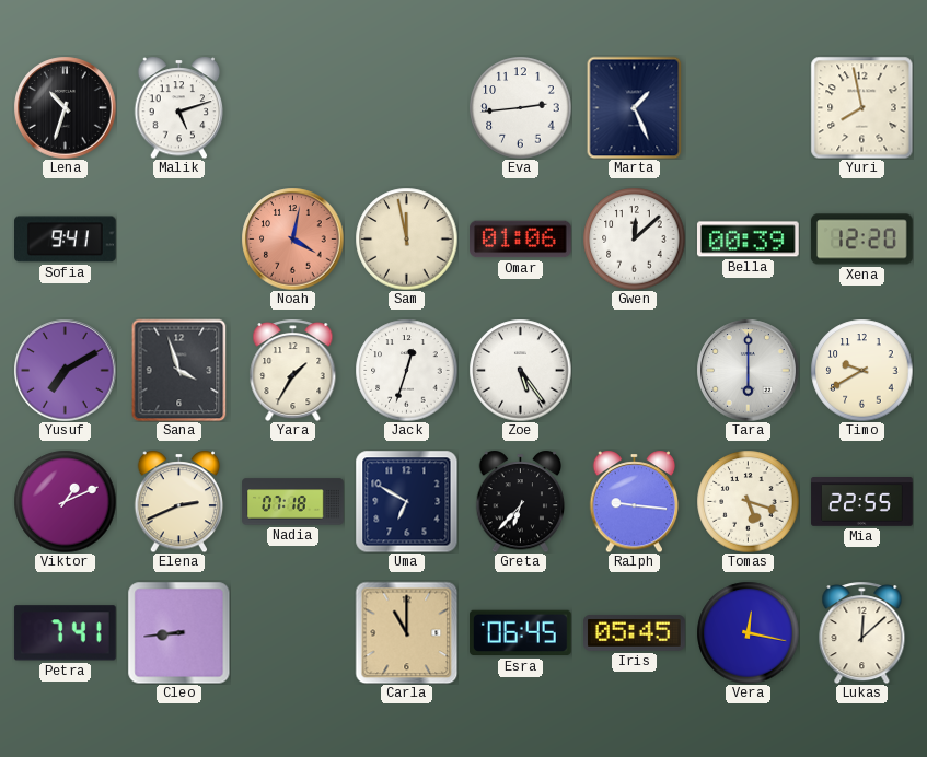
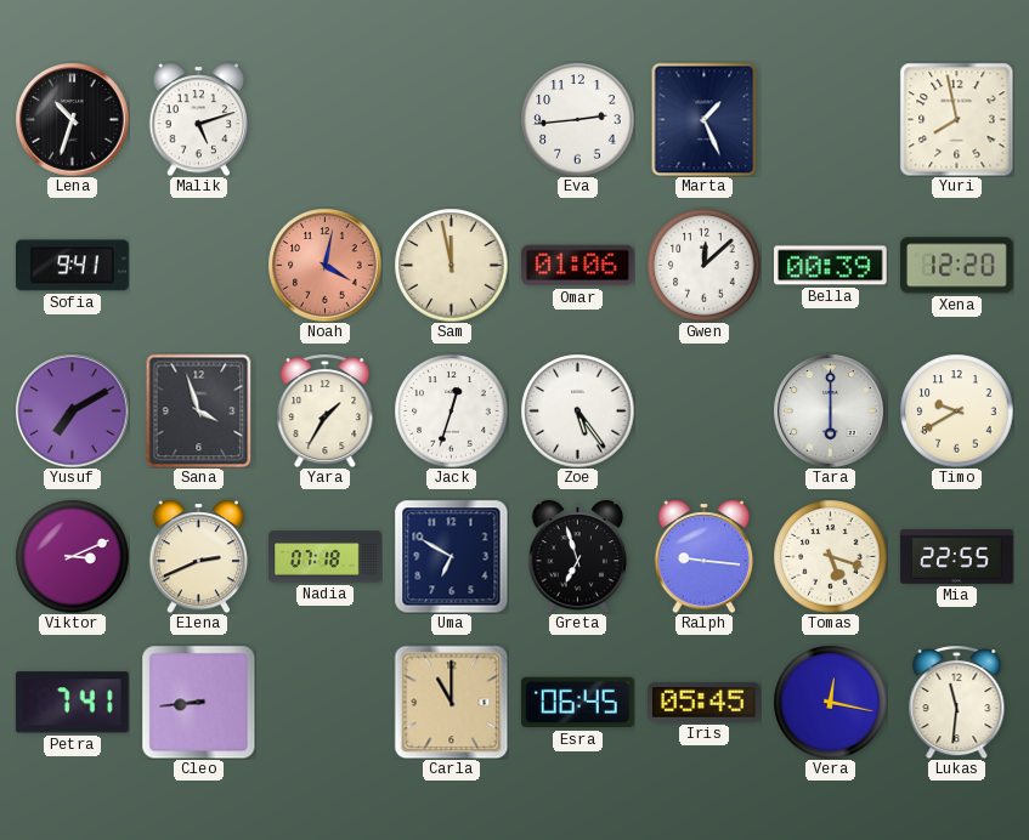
Viktor: 1:11 -> 3:11
Greta: 6:37 -> 6:57
Lukas: 12:08 -> 11:31
